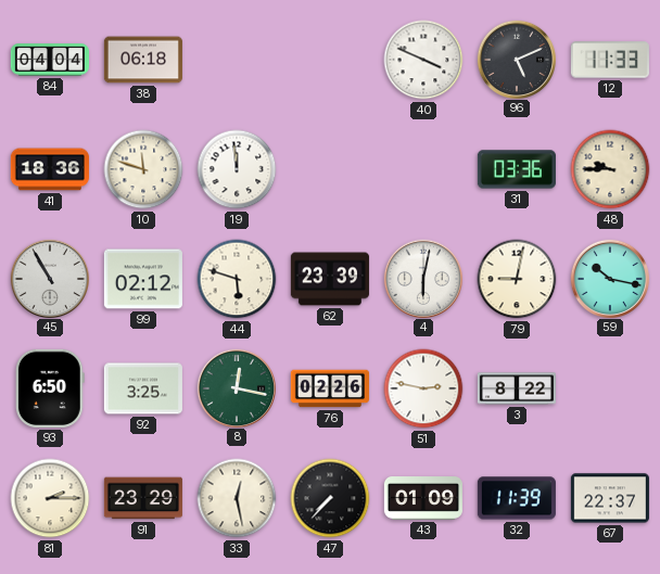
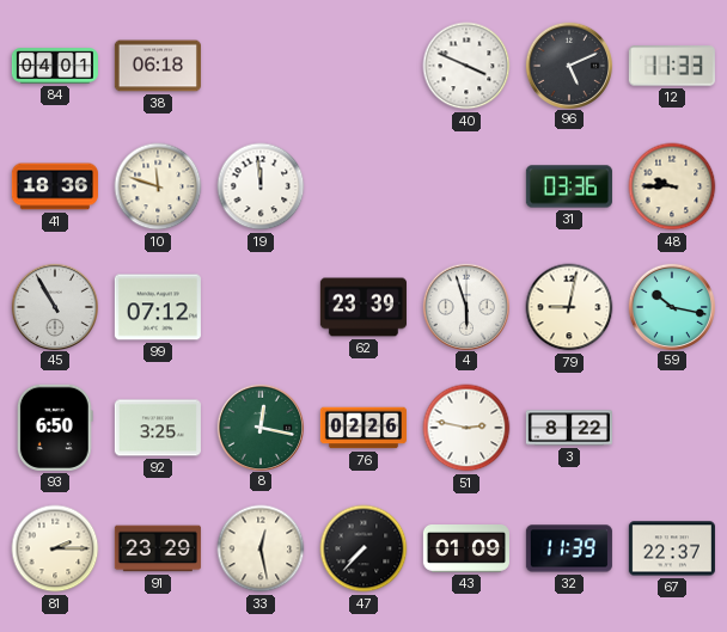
84: 04:04 -> 04:01
99: 02:12 -> 07:12
44: 5:48 -> none
4: 6:02 -> 5:57
